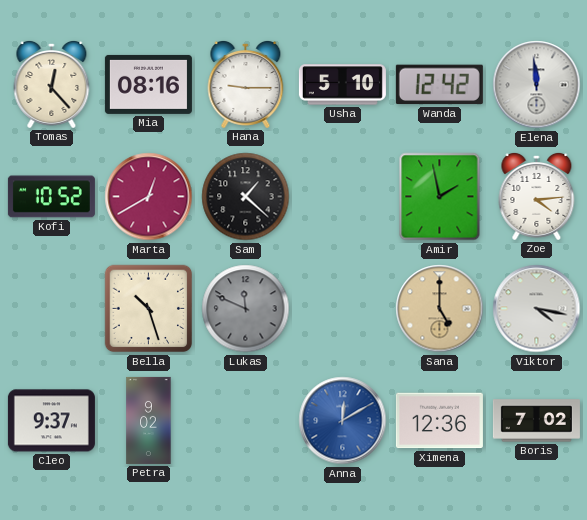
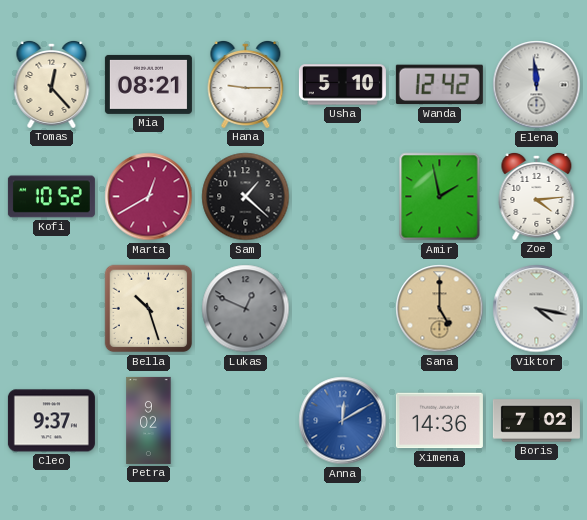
Mia: 08:16 -> 08:21
Lukas: 11:49 -> 12:49
Ximena: 12:36 -> 14:36
